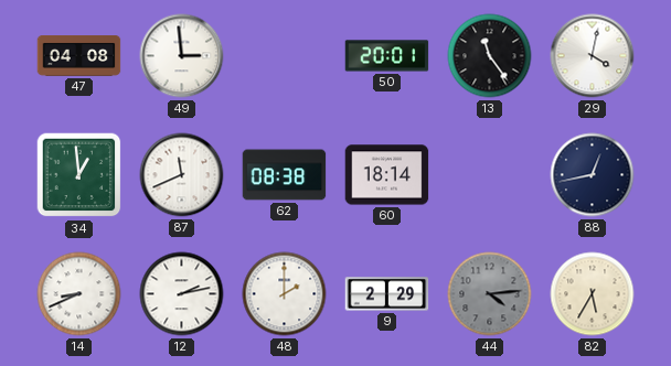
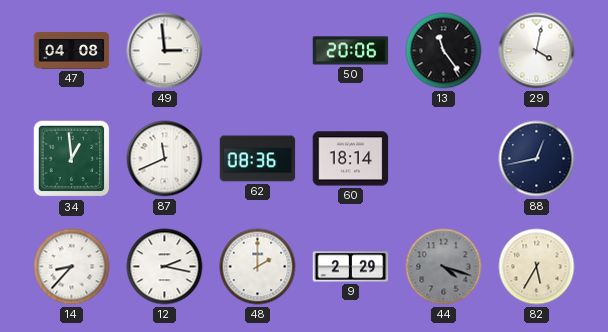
50: 20:01 -> 20:06
62: 08:38 -> 08:36
14: 8:41 -> 8:37
12: 2:13 -> 2:17
44: 4:14 -> 4:18
